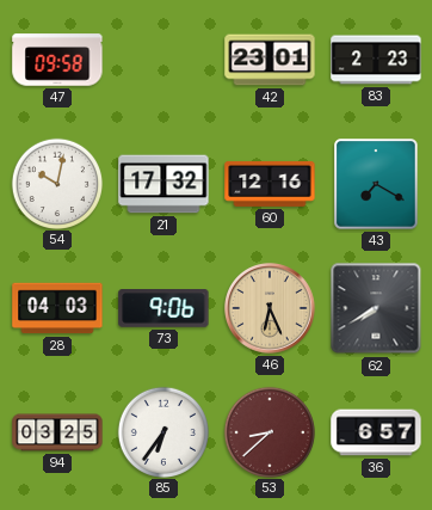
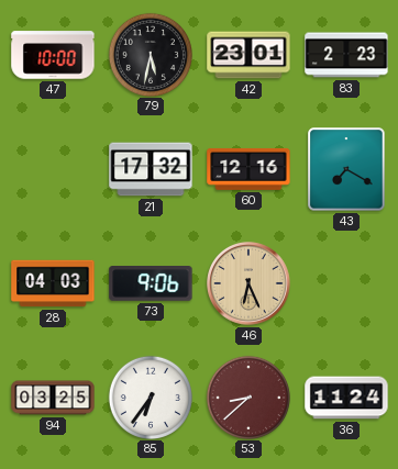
47: 09:58 -> 10:00
79: none -> 5:32
54: 10:02 -> none
62: 7:40 -> none
36: 6:57 -> 11:24
